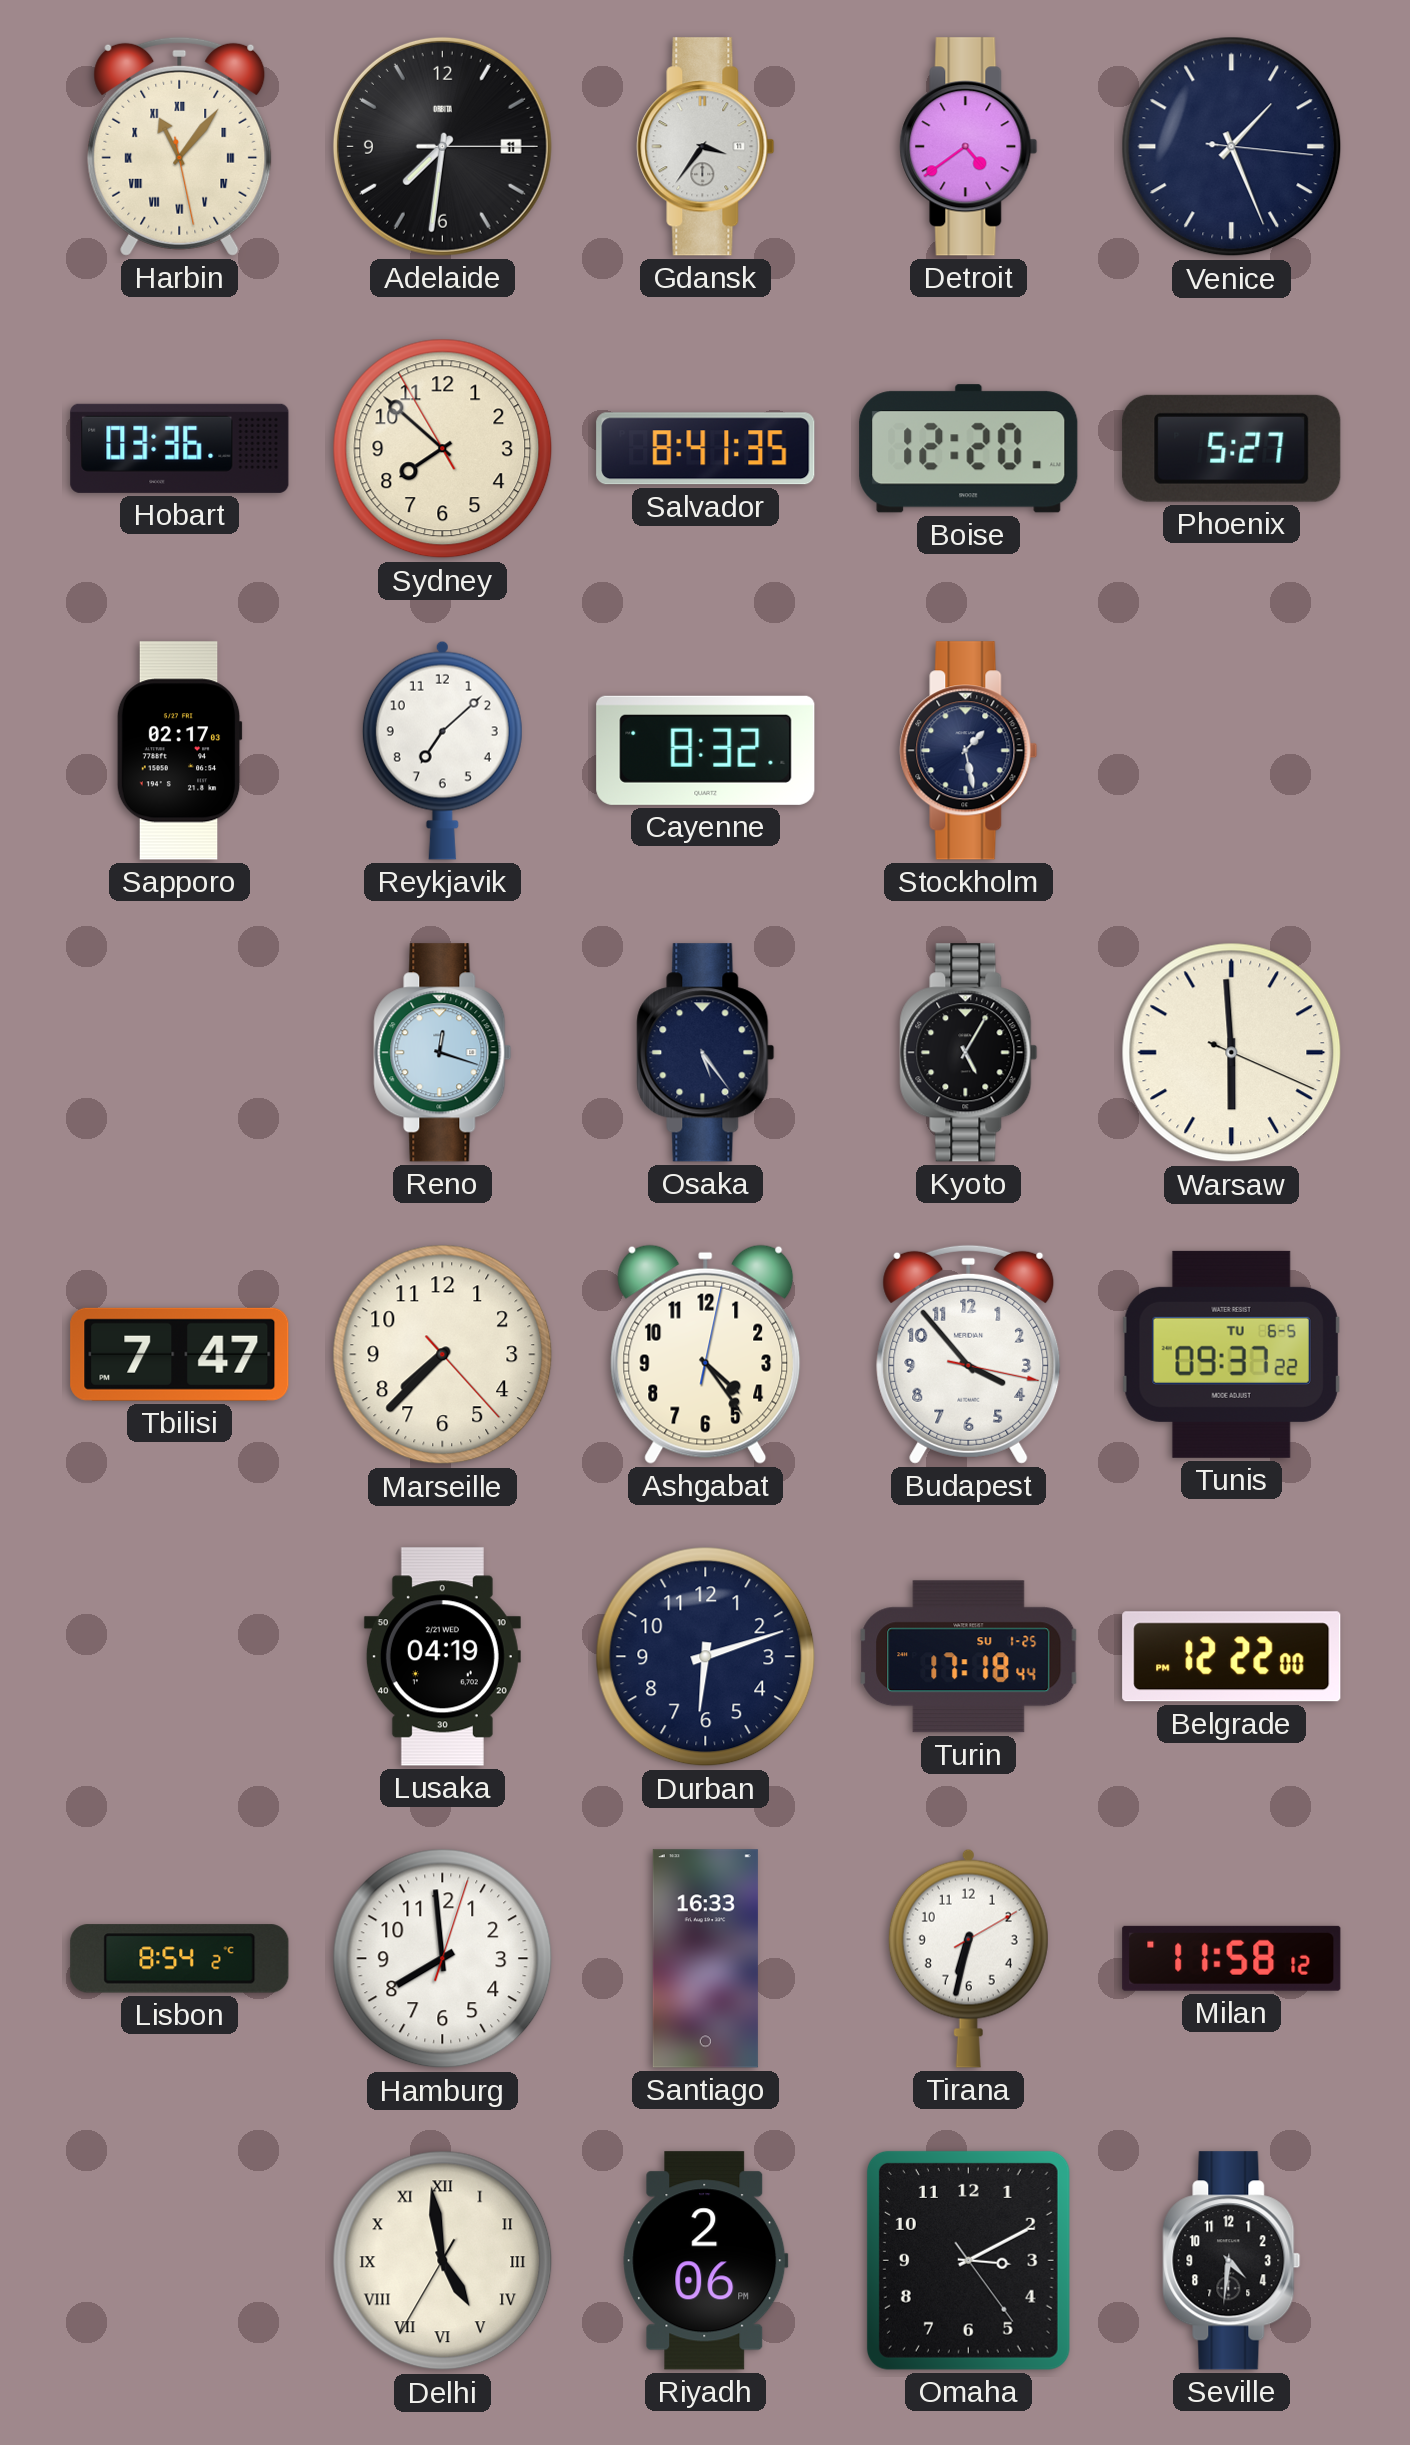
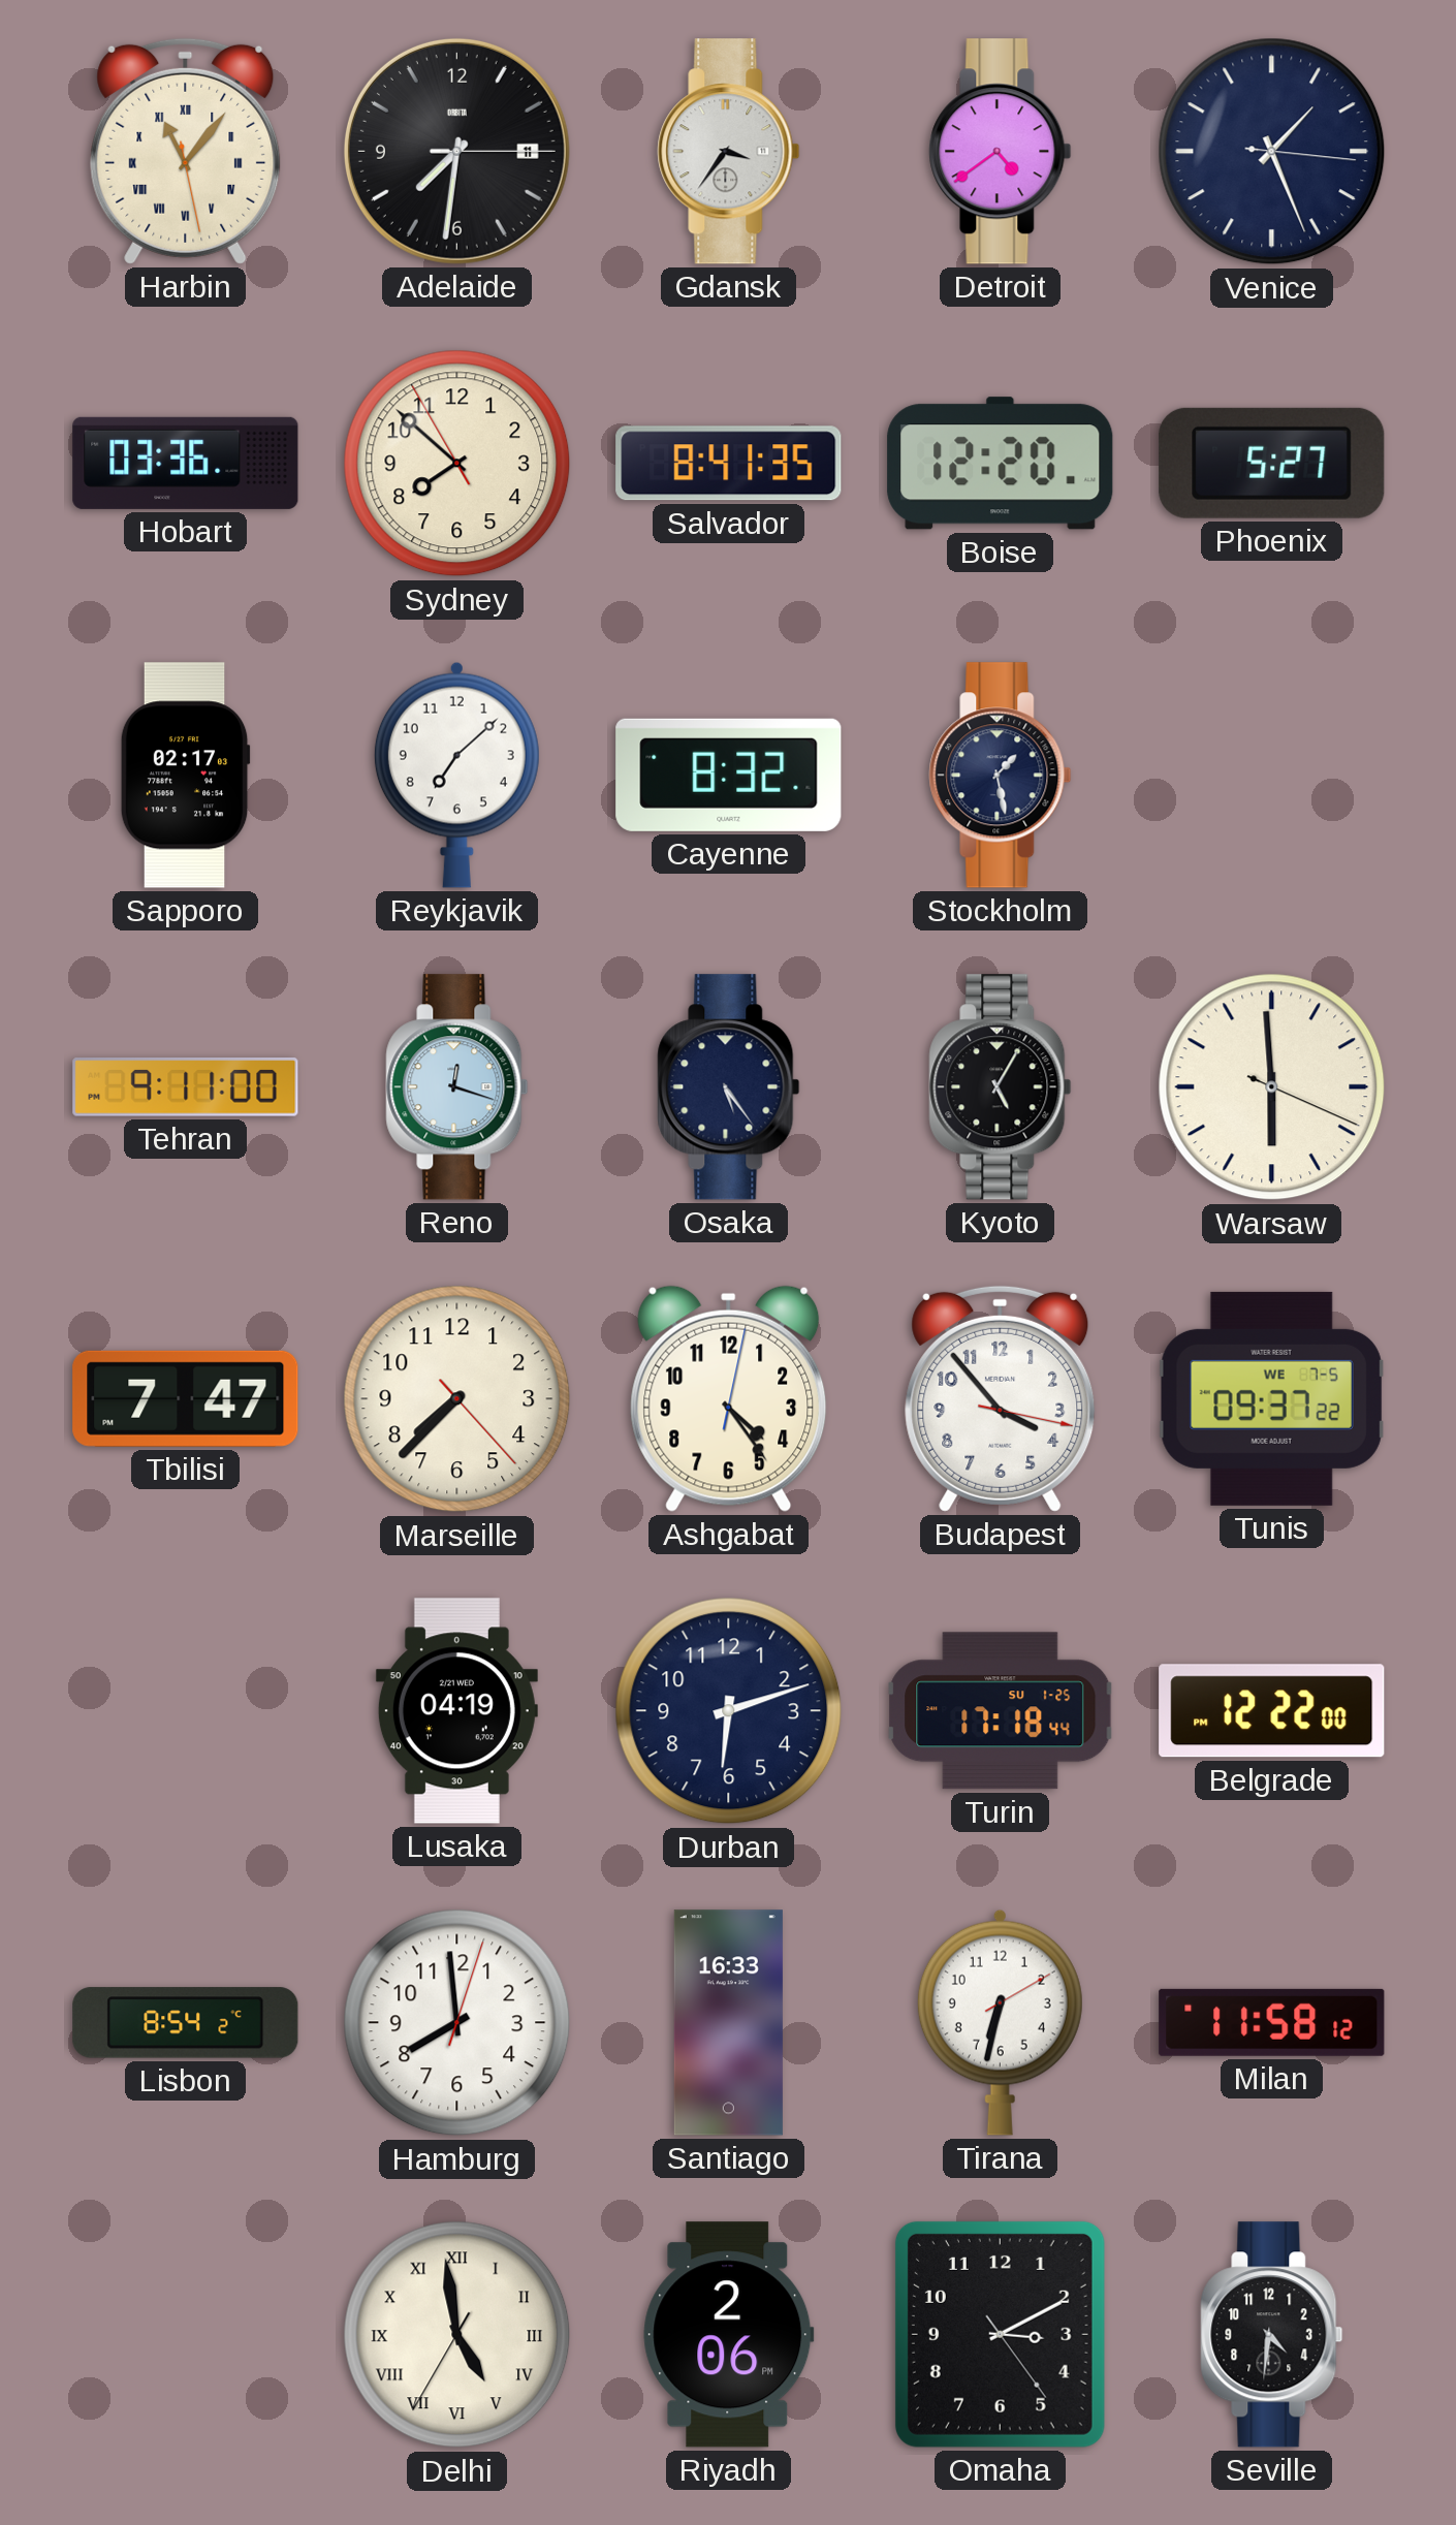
Tehran: none -> 9:11
Tunis date: TU 6-5 -> WE 7-5
